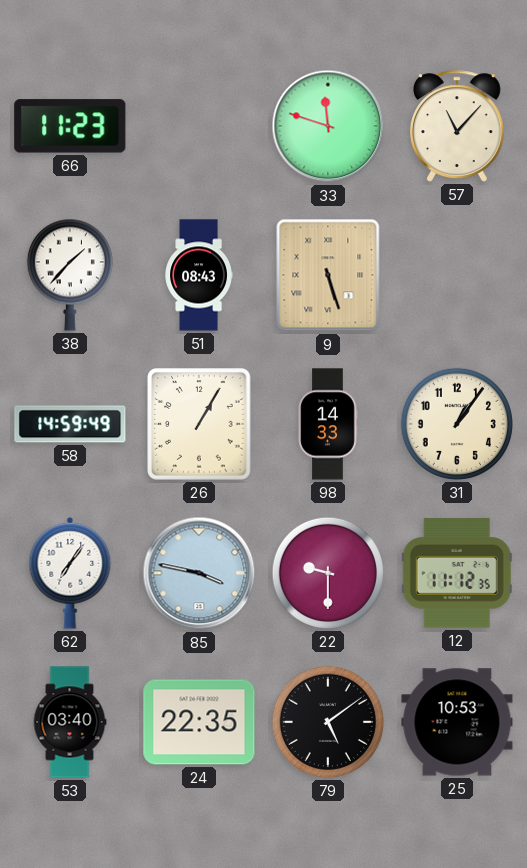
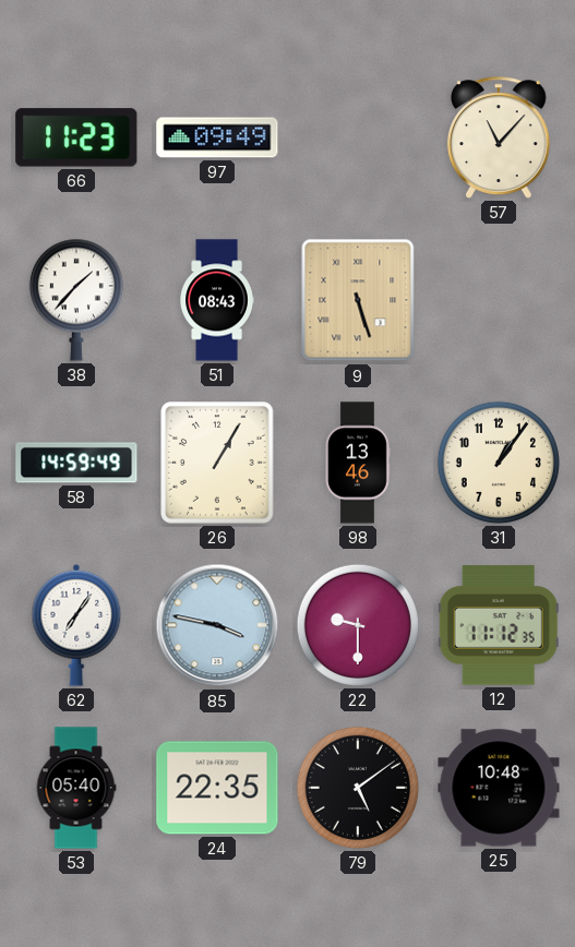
97: none -> 09:49
33: 11:48 -> none
98: 14:33 -> 13:46
53: 03:40 -> 05:40
25: 10:53 -> 10:48
